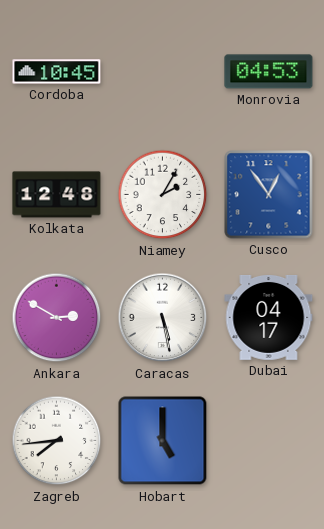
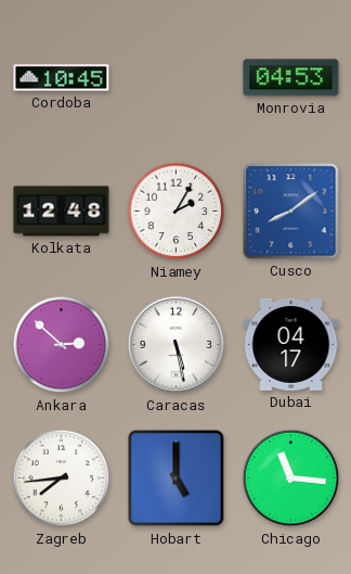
Cusco: 12:54 -> 8:09
Ankara: 2:50 -> 2:52
Chicago: none -> 11:16
